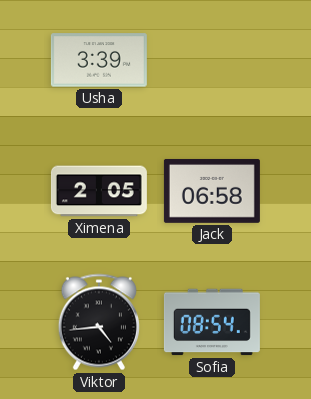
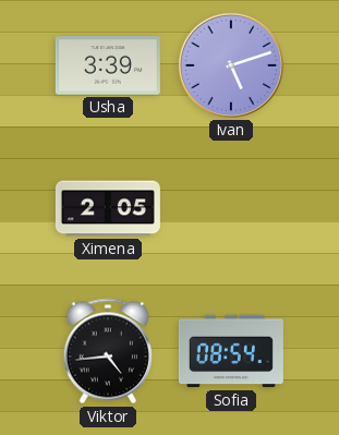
Ivan: none -> 5:12
Jack: 06:58 -> none
